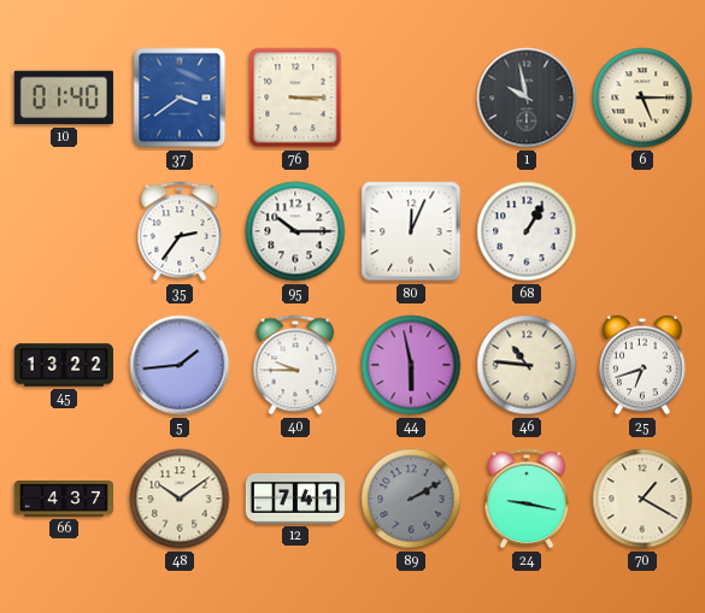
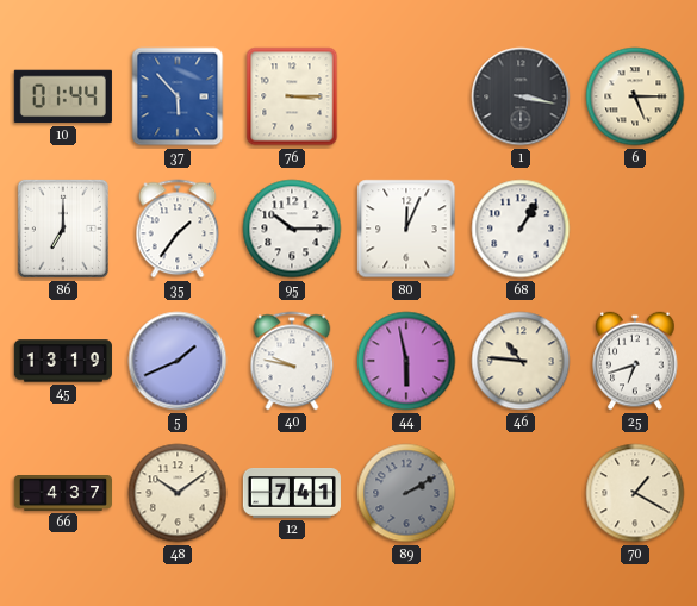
10: 01:40 -> 01:44
37: 3:39 -> 5:53
1: 9:58 -> 3:17
86: none -> 7:00
35: 2:36 -> 1:36
45: 13:22 -> 13:19
5: 1:44 -> 1:41
40: 9:45 -> 9:47
24: 9:17 -> none
